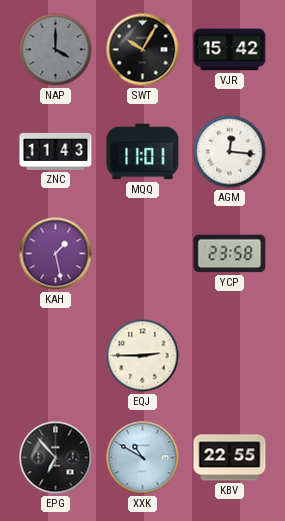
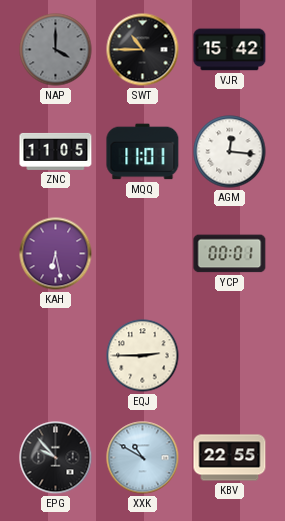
SWT: 10:05 -> 10:45
ZNC: 11:43 -> 11:05
KAH: 1:28 -> 6:28
YCP: 23:58 -> 00:01
EPG: 6:53 -> 9:53
